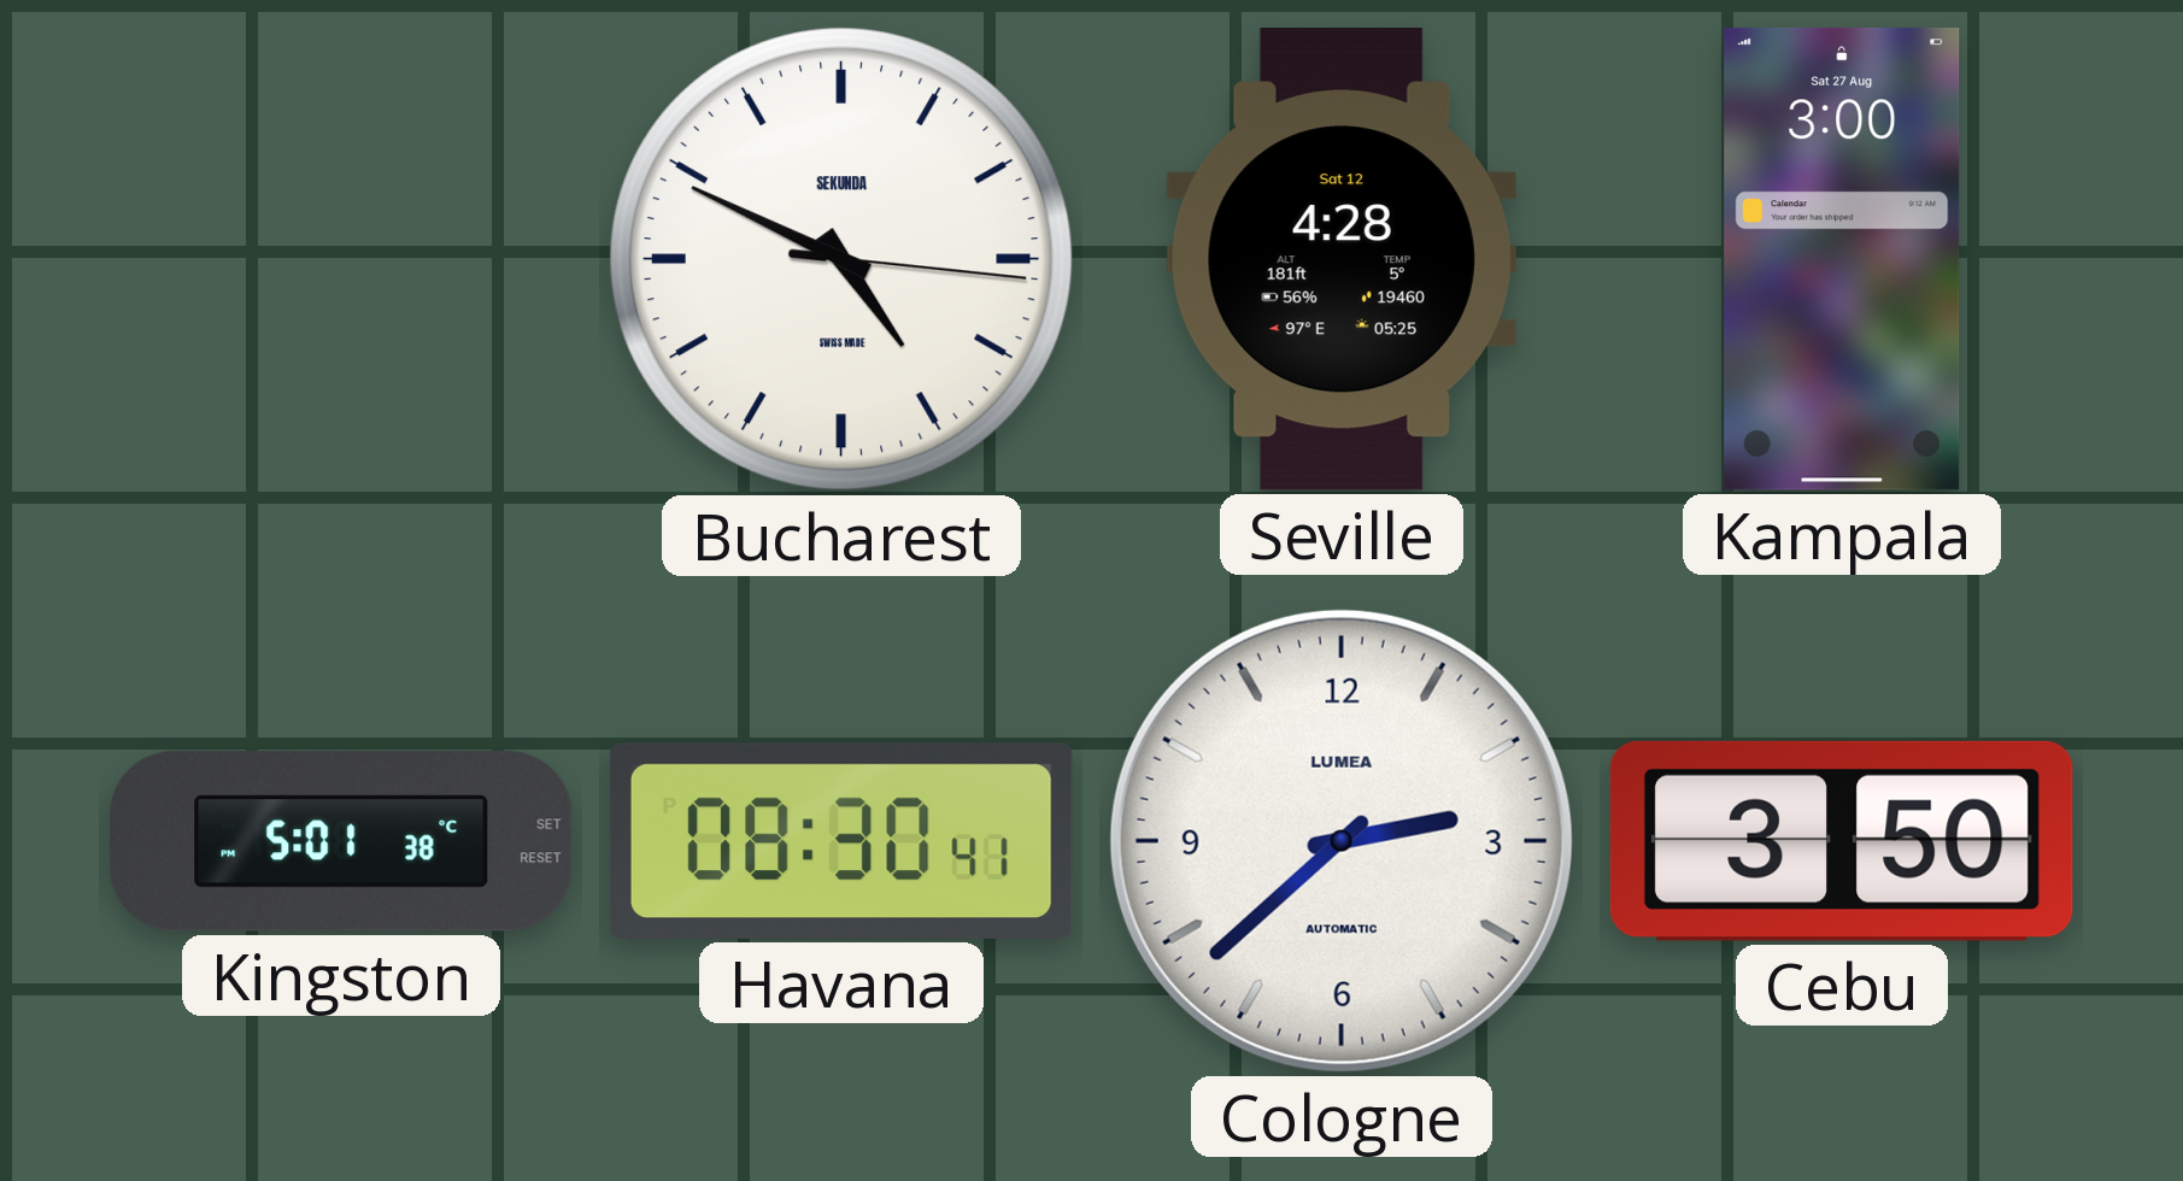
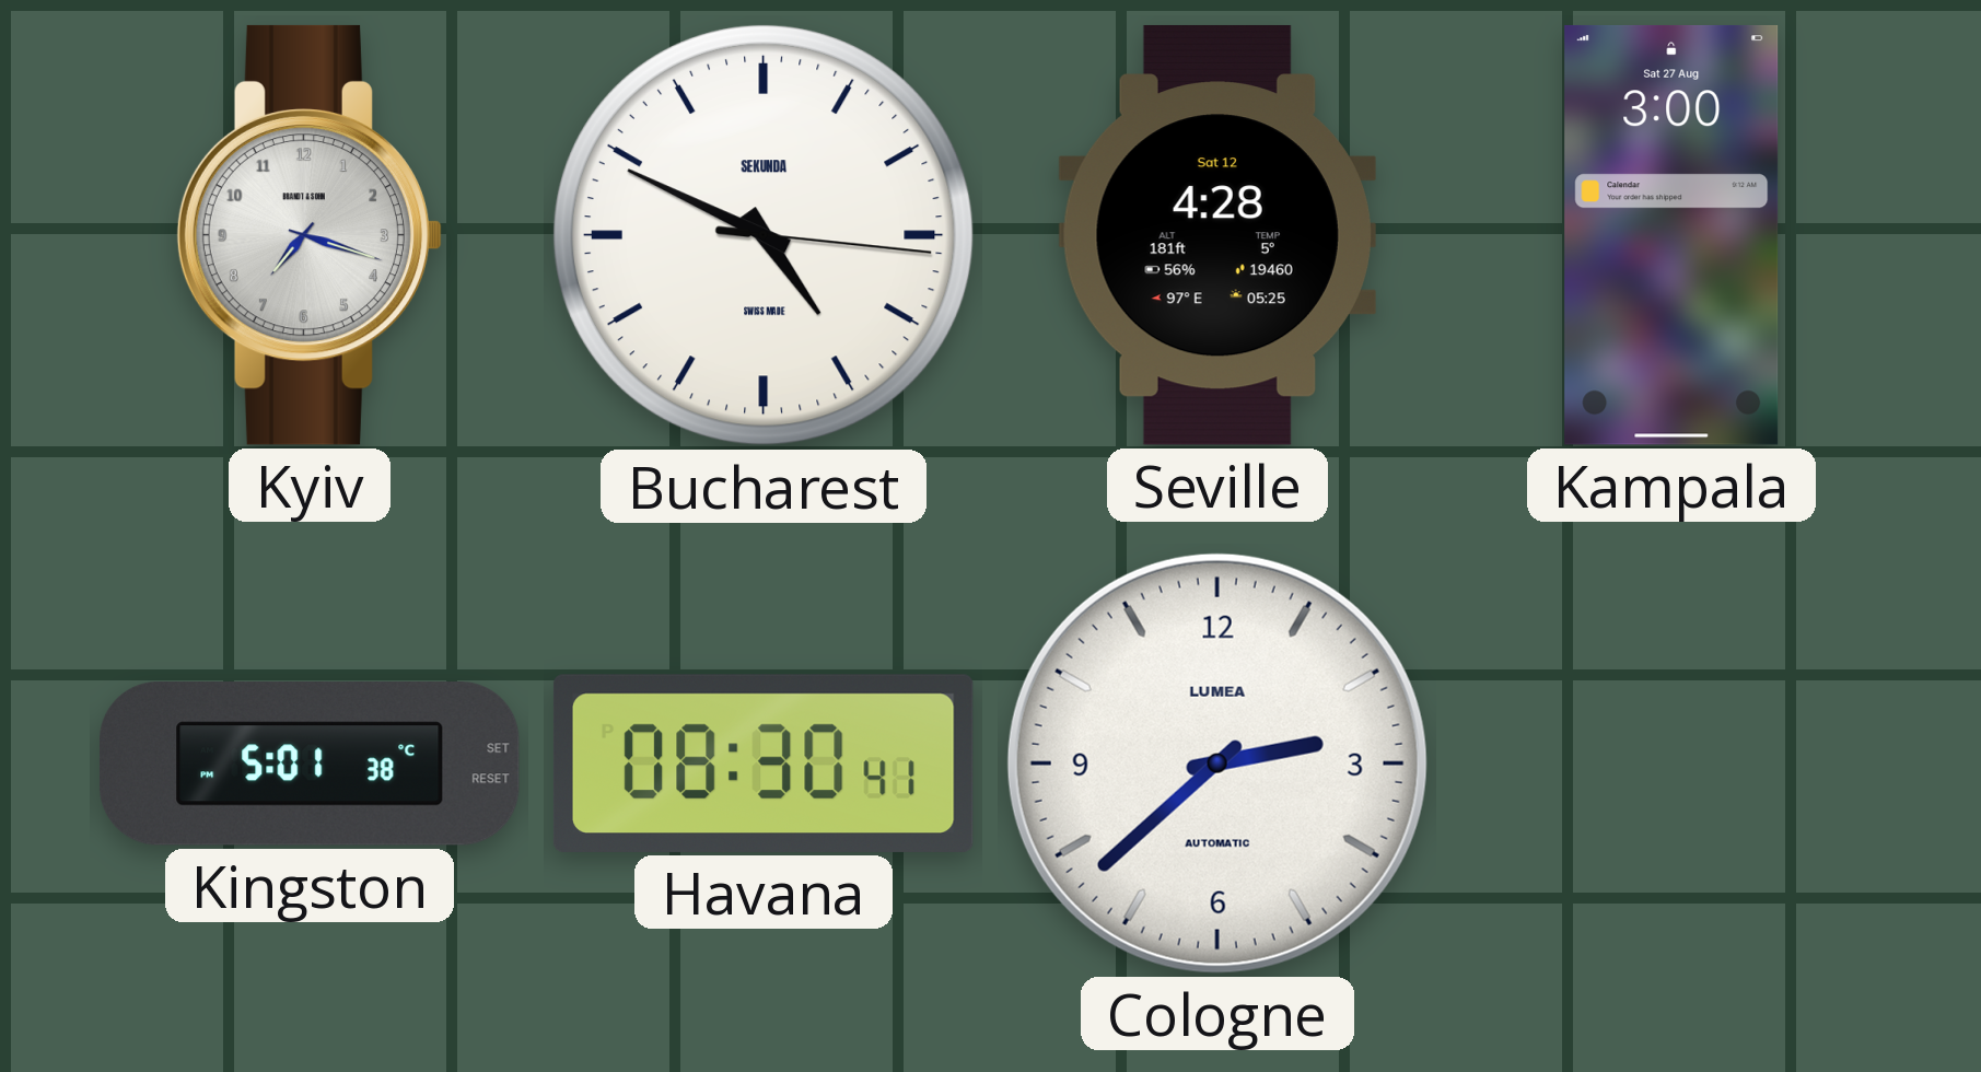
Kyiv: none -> 7:18
Cebu: 3:50 -> none
